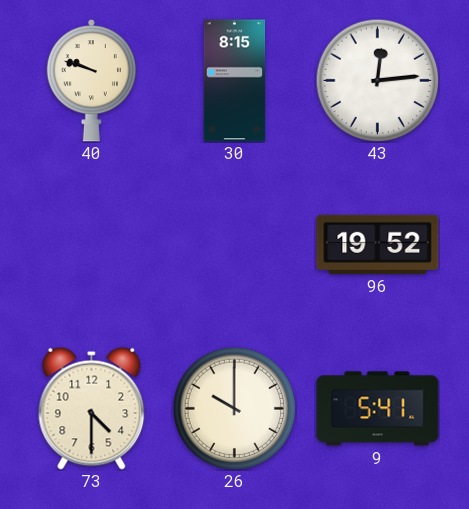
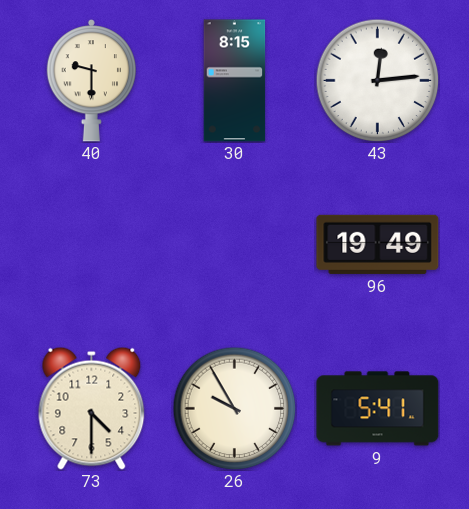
40: 9:48 -> 9:30
96: 19:52 -> 19:49
26: 10:00 -> 9:55
